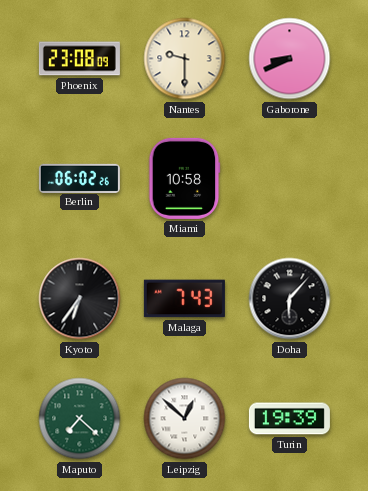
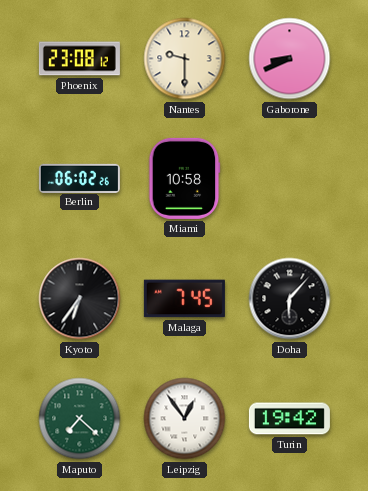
Phoenix: 23:08:09 -> 23:08:12
Malaga: 7:43 -> 7:45
Leipzig: 12:52 -> 12:54
Turin: 19:39 -> 19:42
